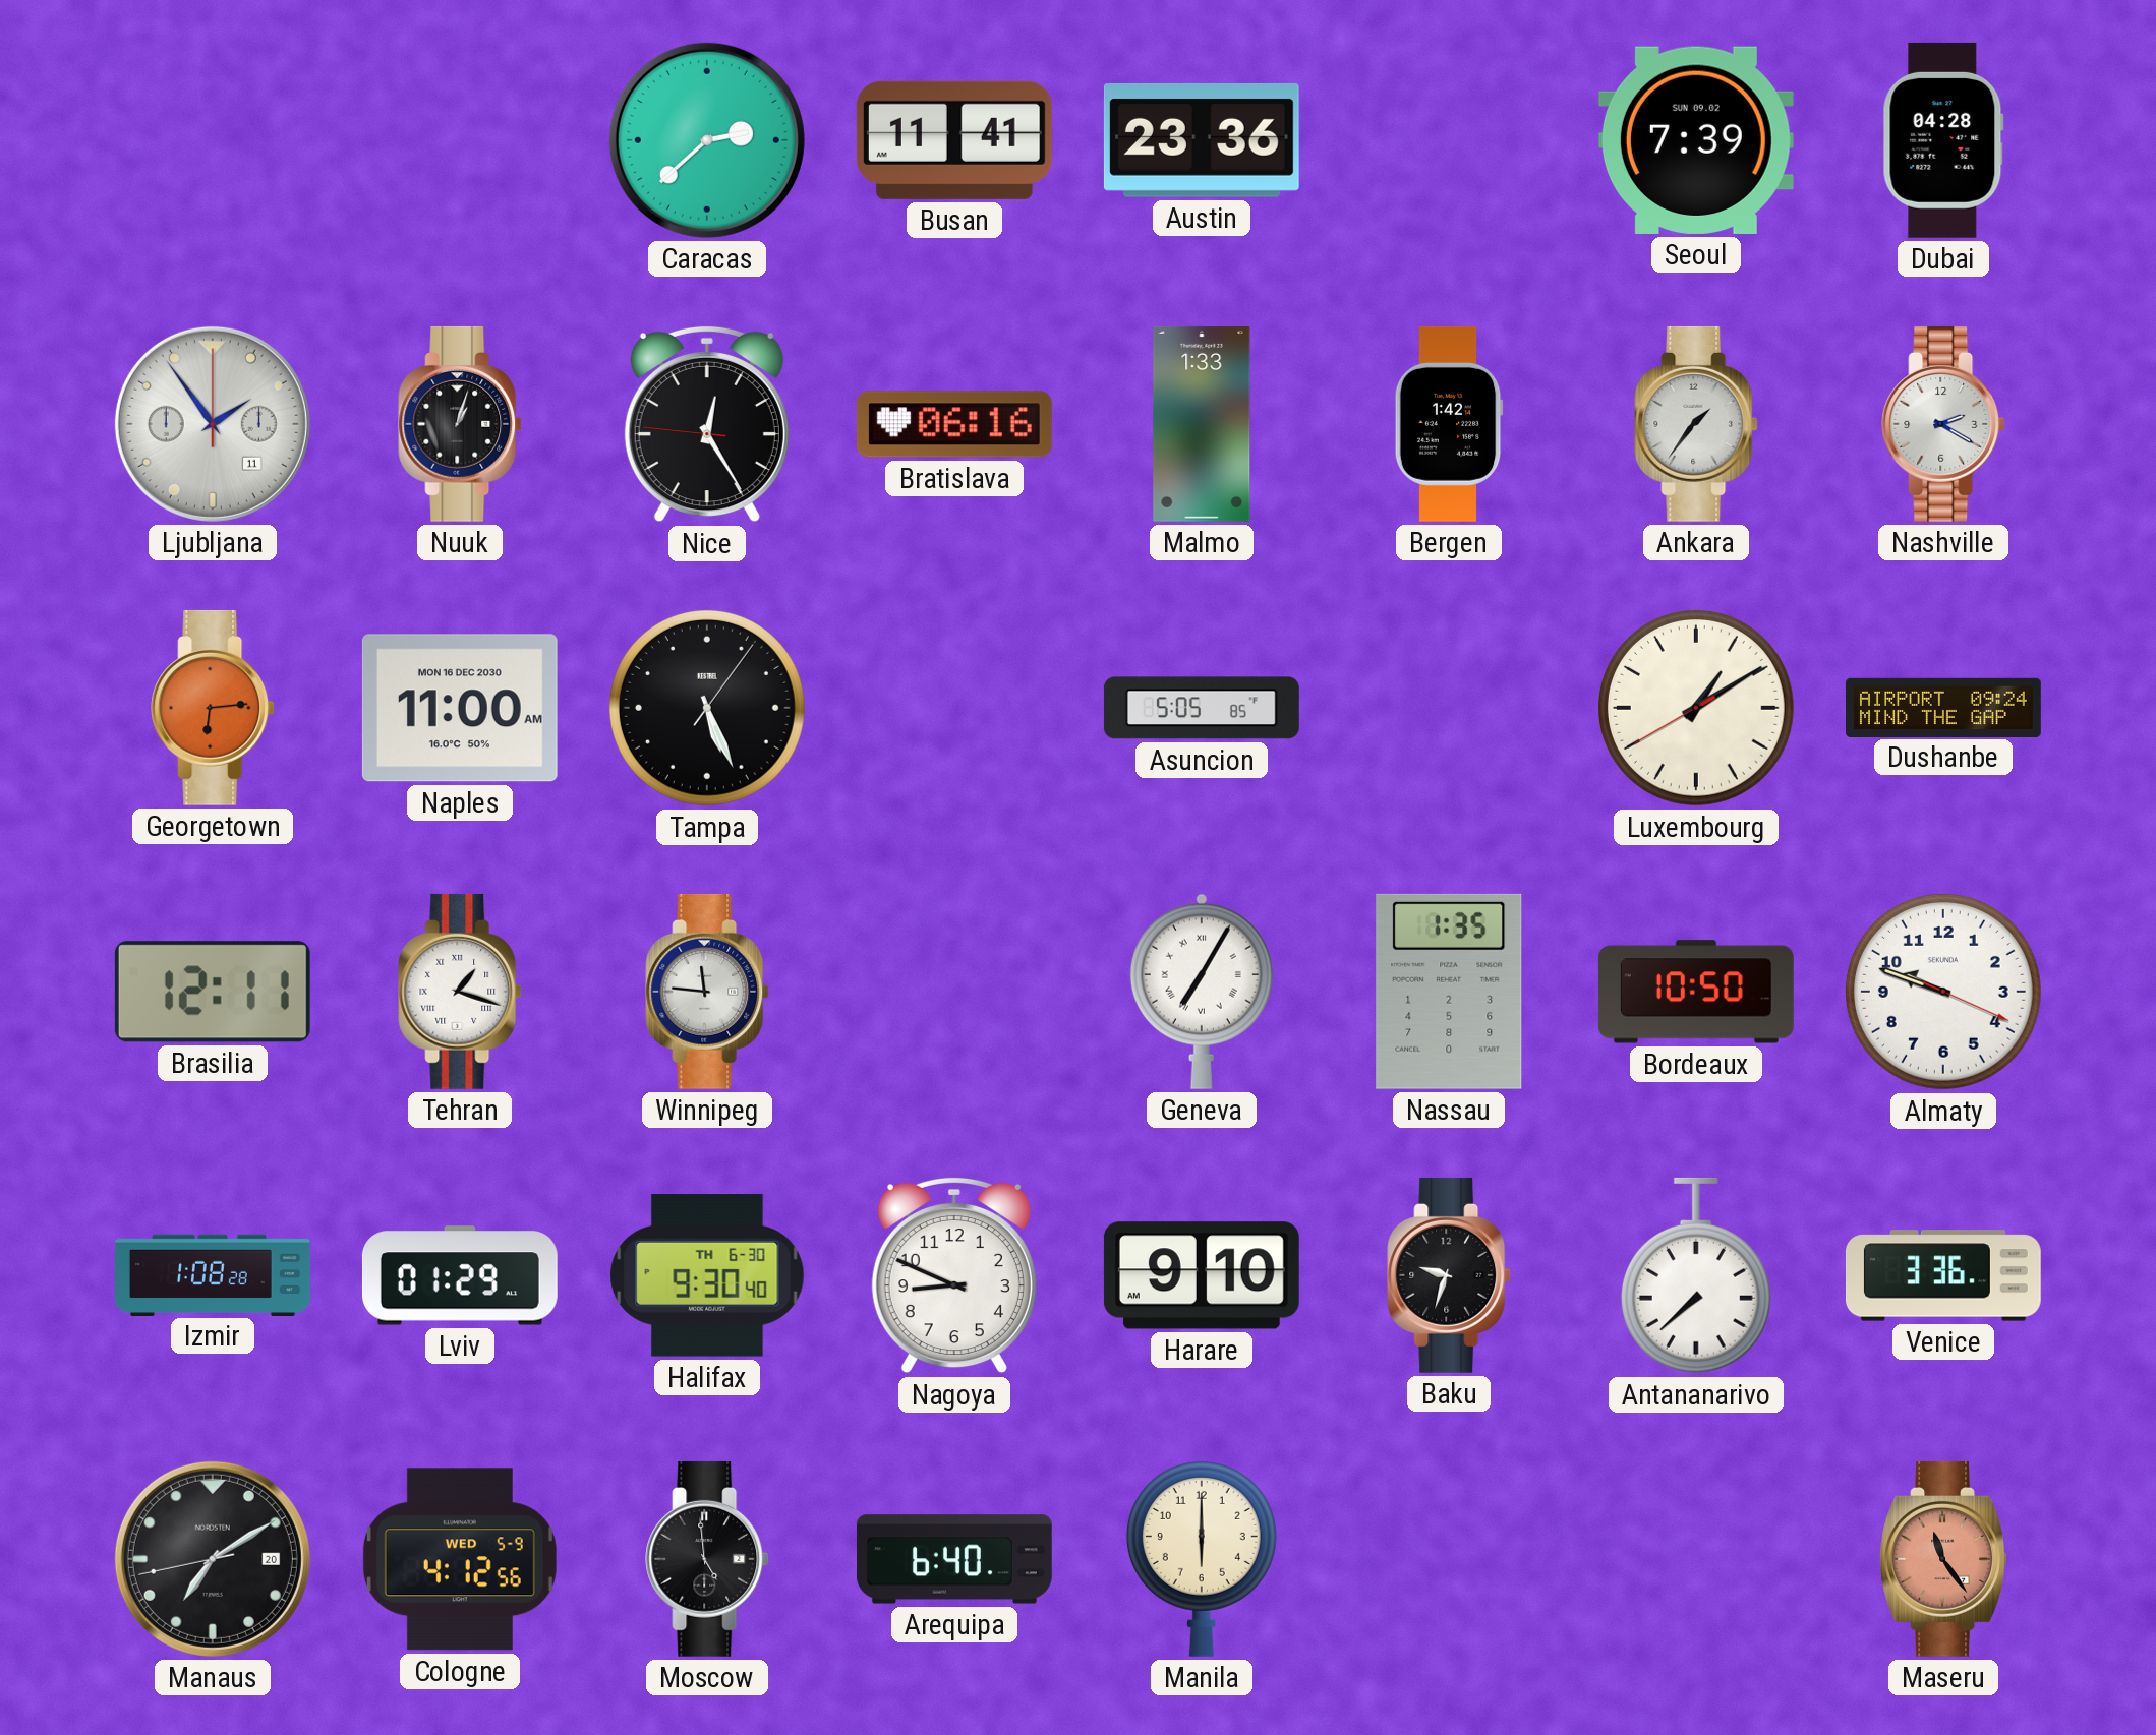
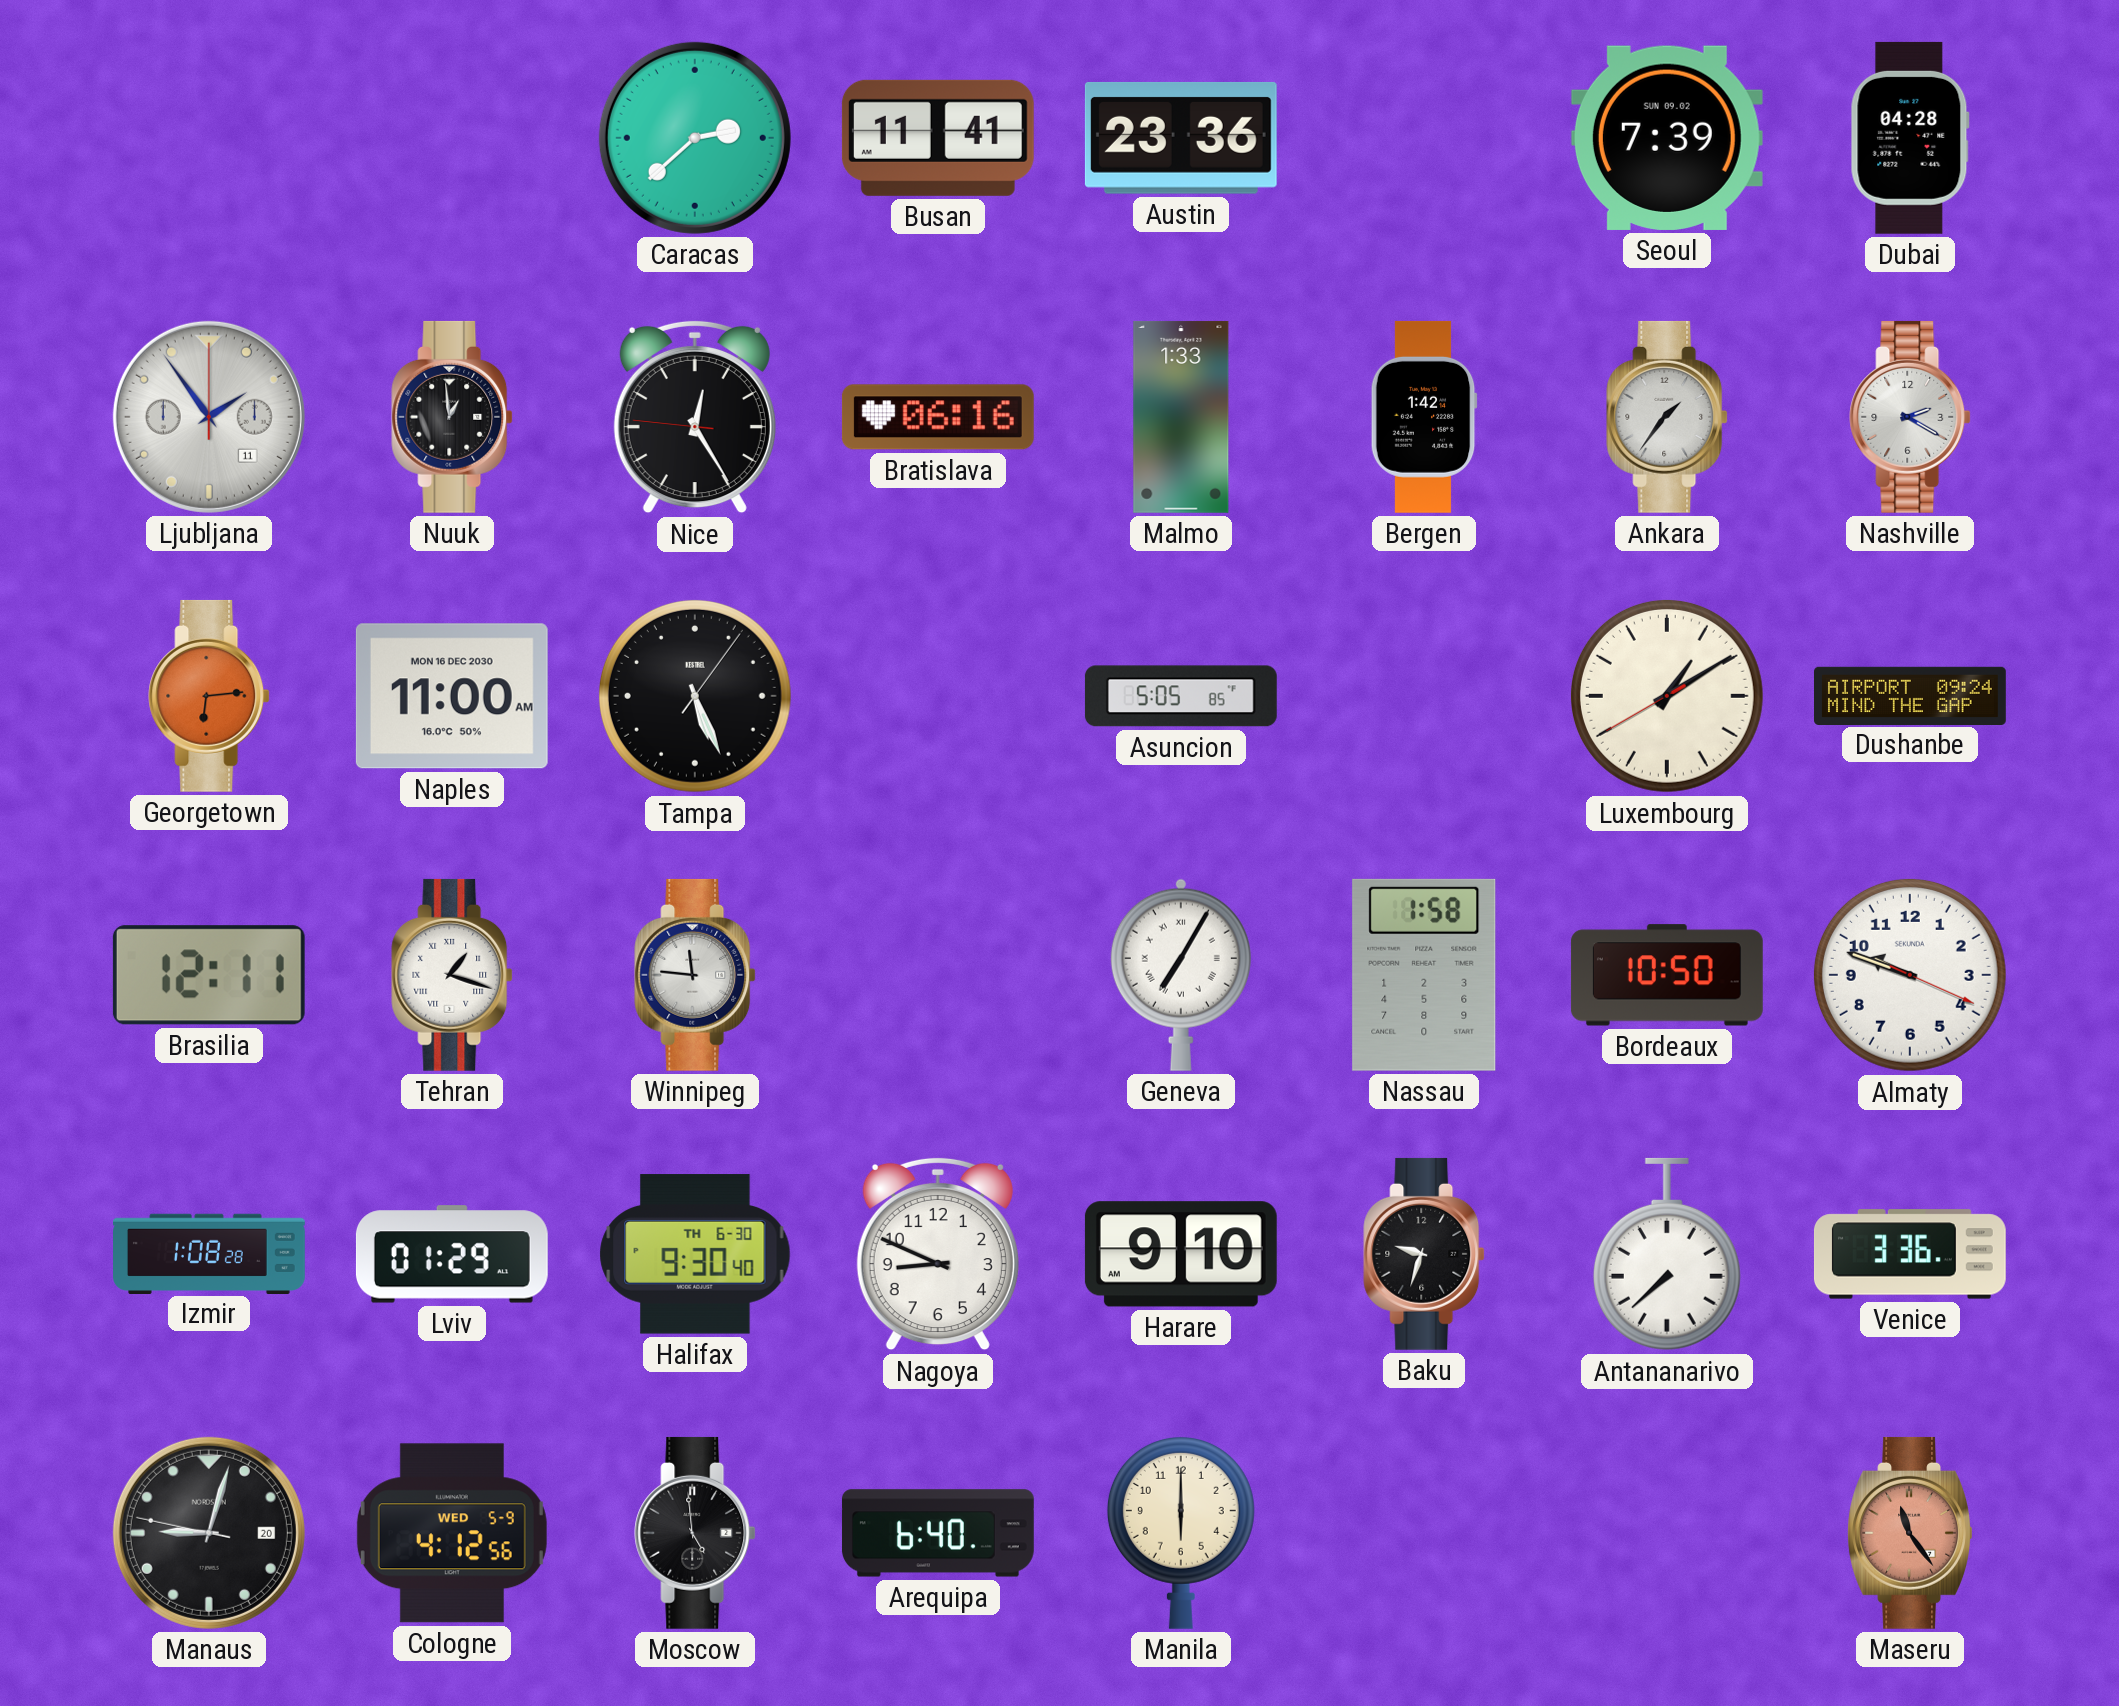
Nuuk: 1:03 -> 12:59
Nassau: 1:35 -> 1:58
Manaus: 7:09 -> 9:02
